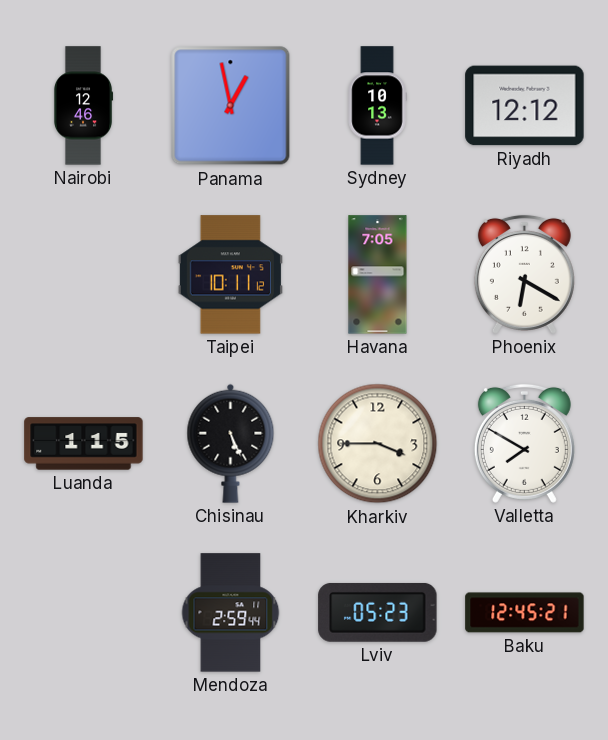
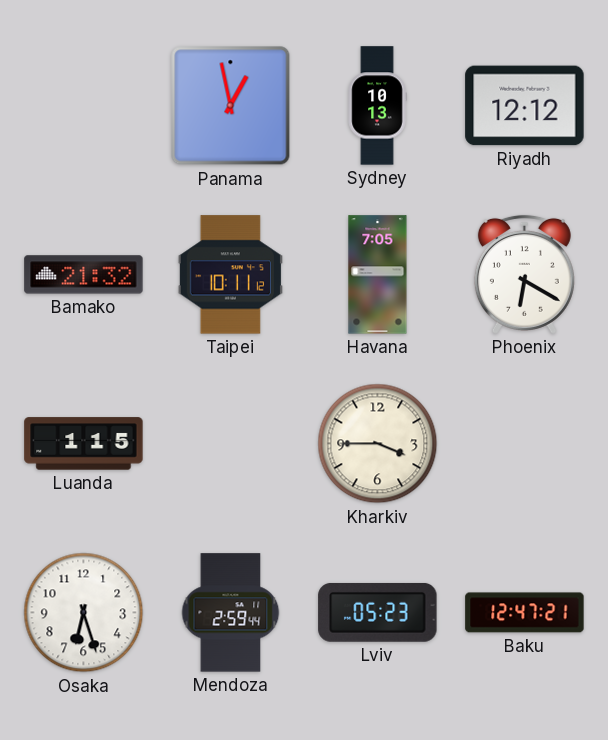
Nairobi: 12:46 -> none
Bamako: none -> 21:32
Chisinau: 5:26 -> none
Valletta: 7:50 -> none
Osaka: none -> 6:27
Baku: 12:45 -> 12:47
